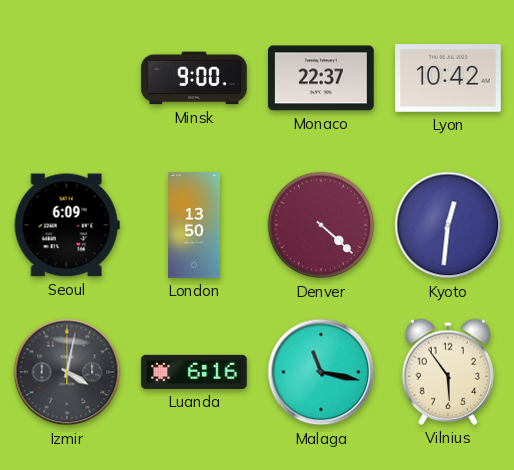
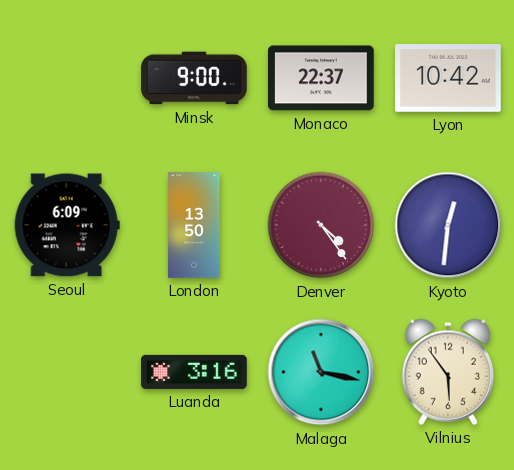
Denver: 4:22 -> 4:24
Izmir: 4:02 -> none
Luanda: 6:16 -> 3:16
